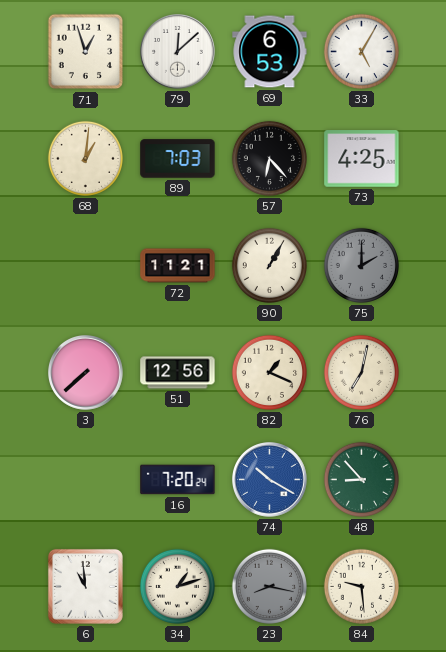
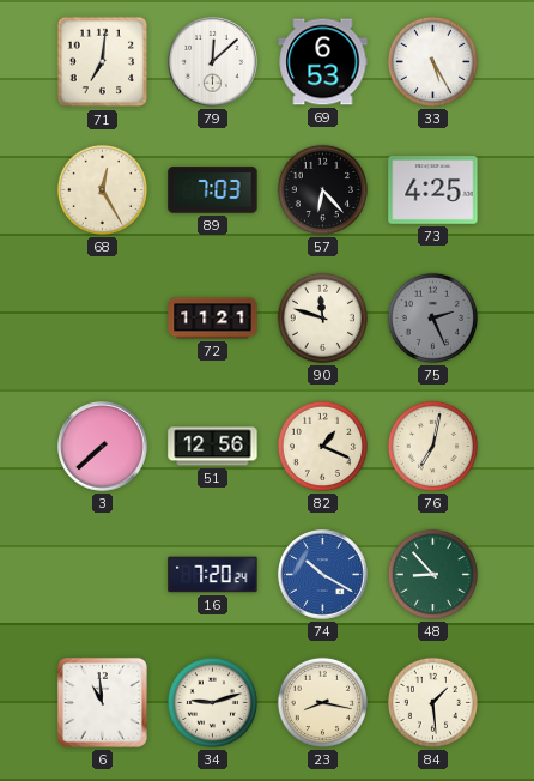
71: 12:57 -> 7:01
33: 5:05 -> 5:25
68: 1:01 -> 12:25
90: 1:05 -> 11:48
75: 2:00 -> 2:26
34: 1:12 -> 9:12
23 dial: grey -> cream
84: 9:29 -> 1:29
